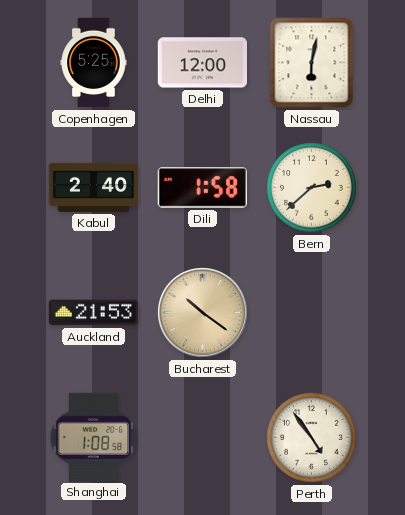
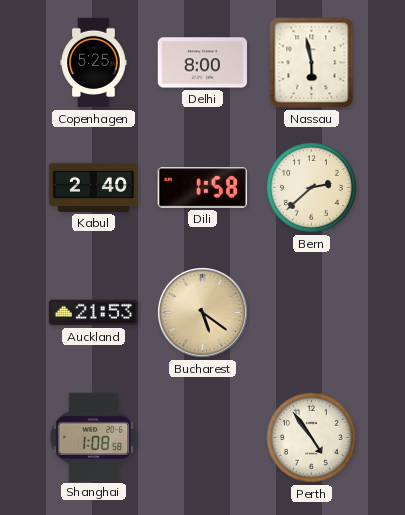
Delhi: 12:00 -> 8:00
Nassau: 6:02 -> 5:58
Bucharest: 10:21 -> 5:21
